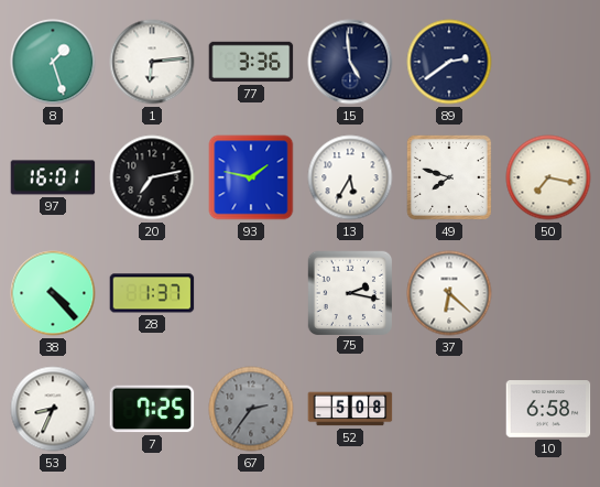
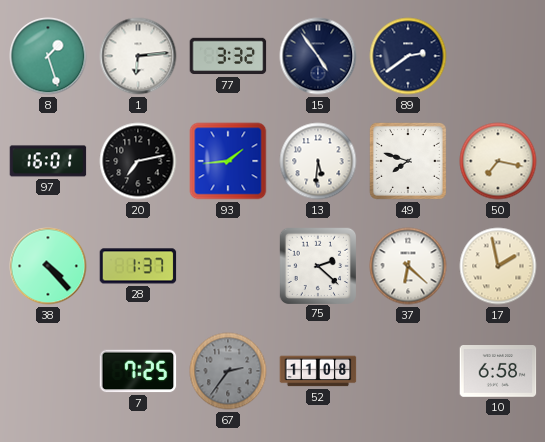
77: 3:36 -> 3:32
15: 4:59 -> 4:54
93: 1:47 -> 1:44
13: 5:35 -> 5:31
75: 2:17 -> 2:22
17: none -> 1:58
53: 8:34 -> none
52: 5:08 -> 11:08
